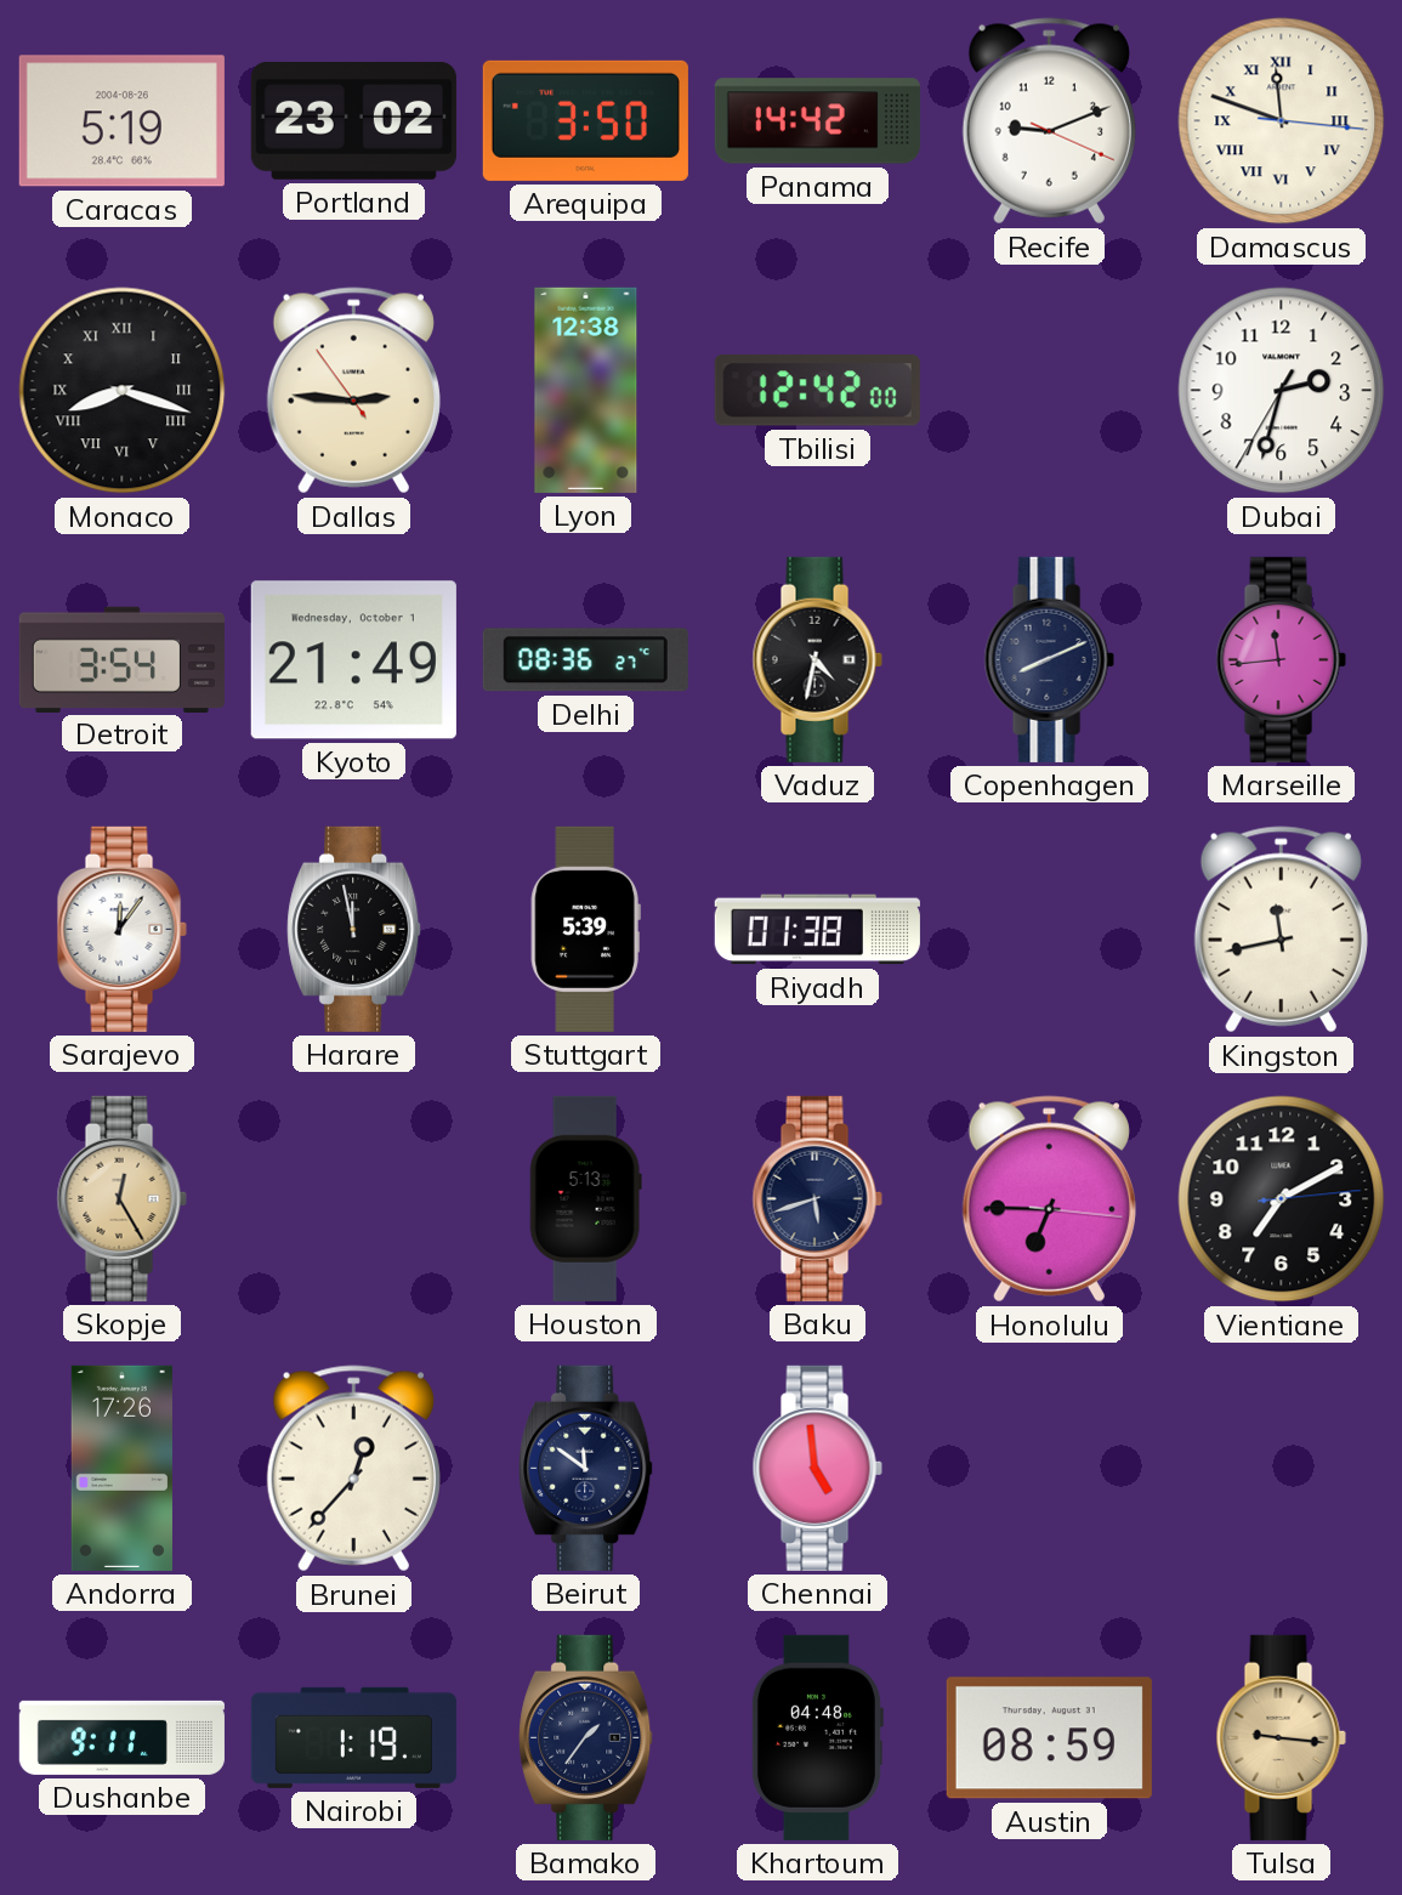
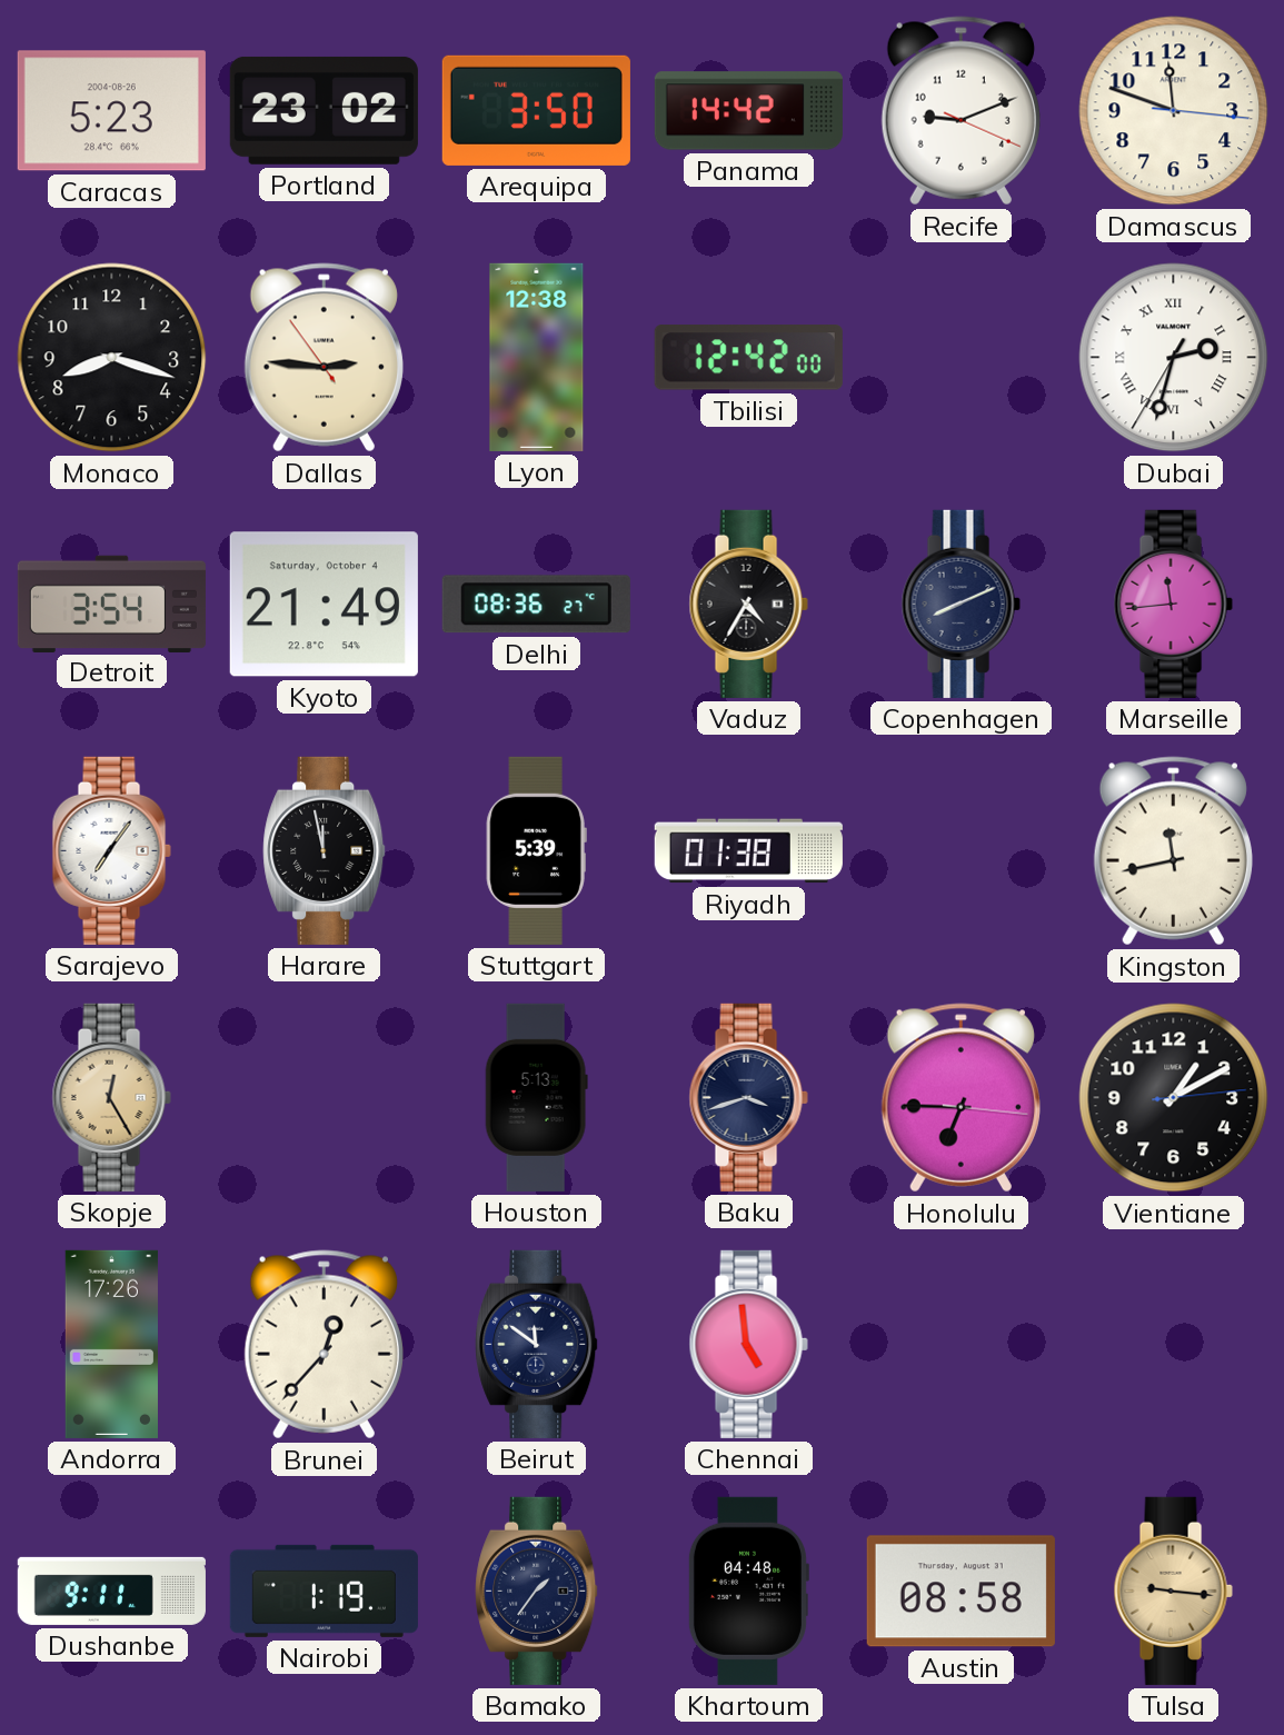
Caracas: 5:19 -> 5:23
Damascus numerals: Roman -> Arabic
Monaco numerals: Roman -> Arabic
Dubai numerals: Arabic -> Roman
Kyoto date: Wednesday, October 1 -> Saturday, October 4
Vaduz: 4:32 -> 4:35
Sarajevo: 12:06 -> 7:06
Baku: 5:42 -> 3:42
Vientiane: 7:10 -> 1:10
Austin: 08:59 -> 08:58
